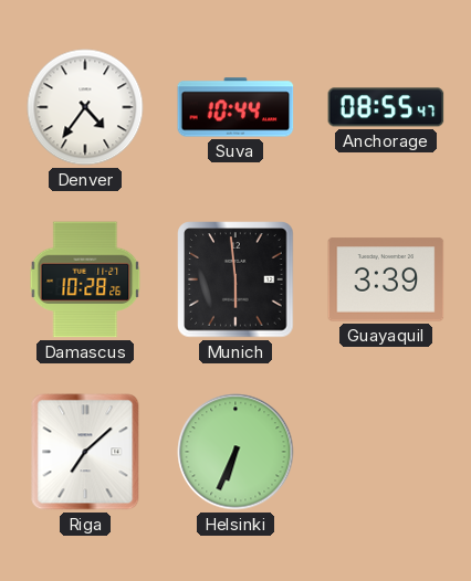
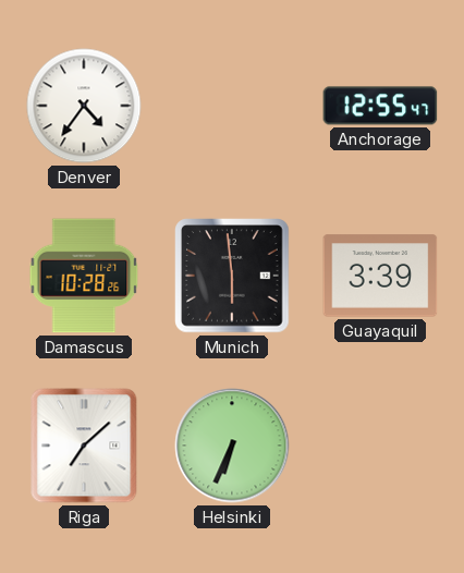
Suva: 10:44 -> none
Anchorage: 08:55 -> 12:55
